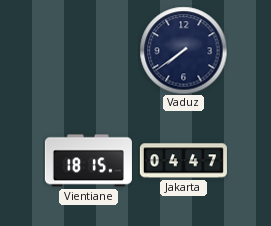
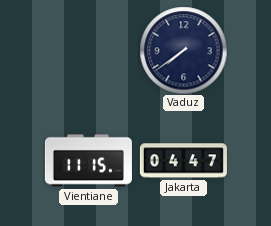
Vientiane: 18:15 -> 11:15
